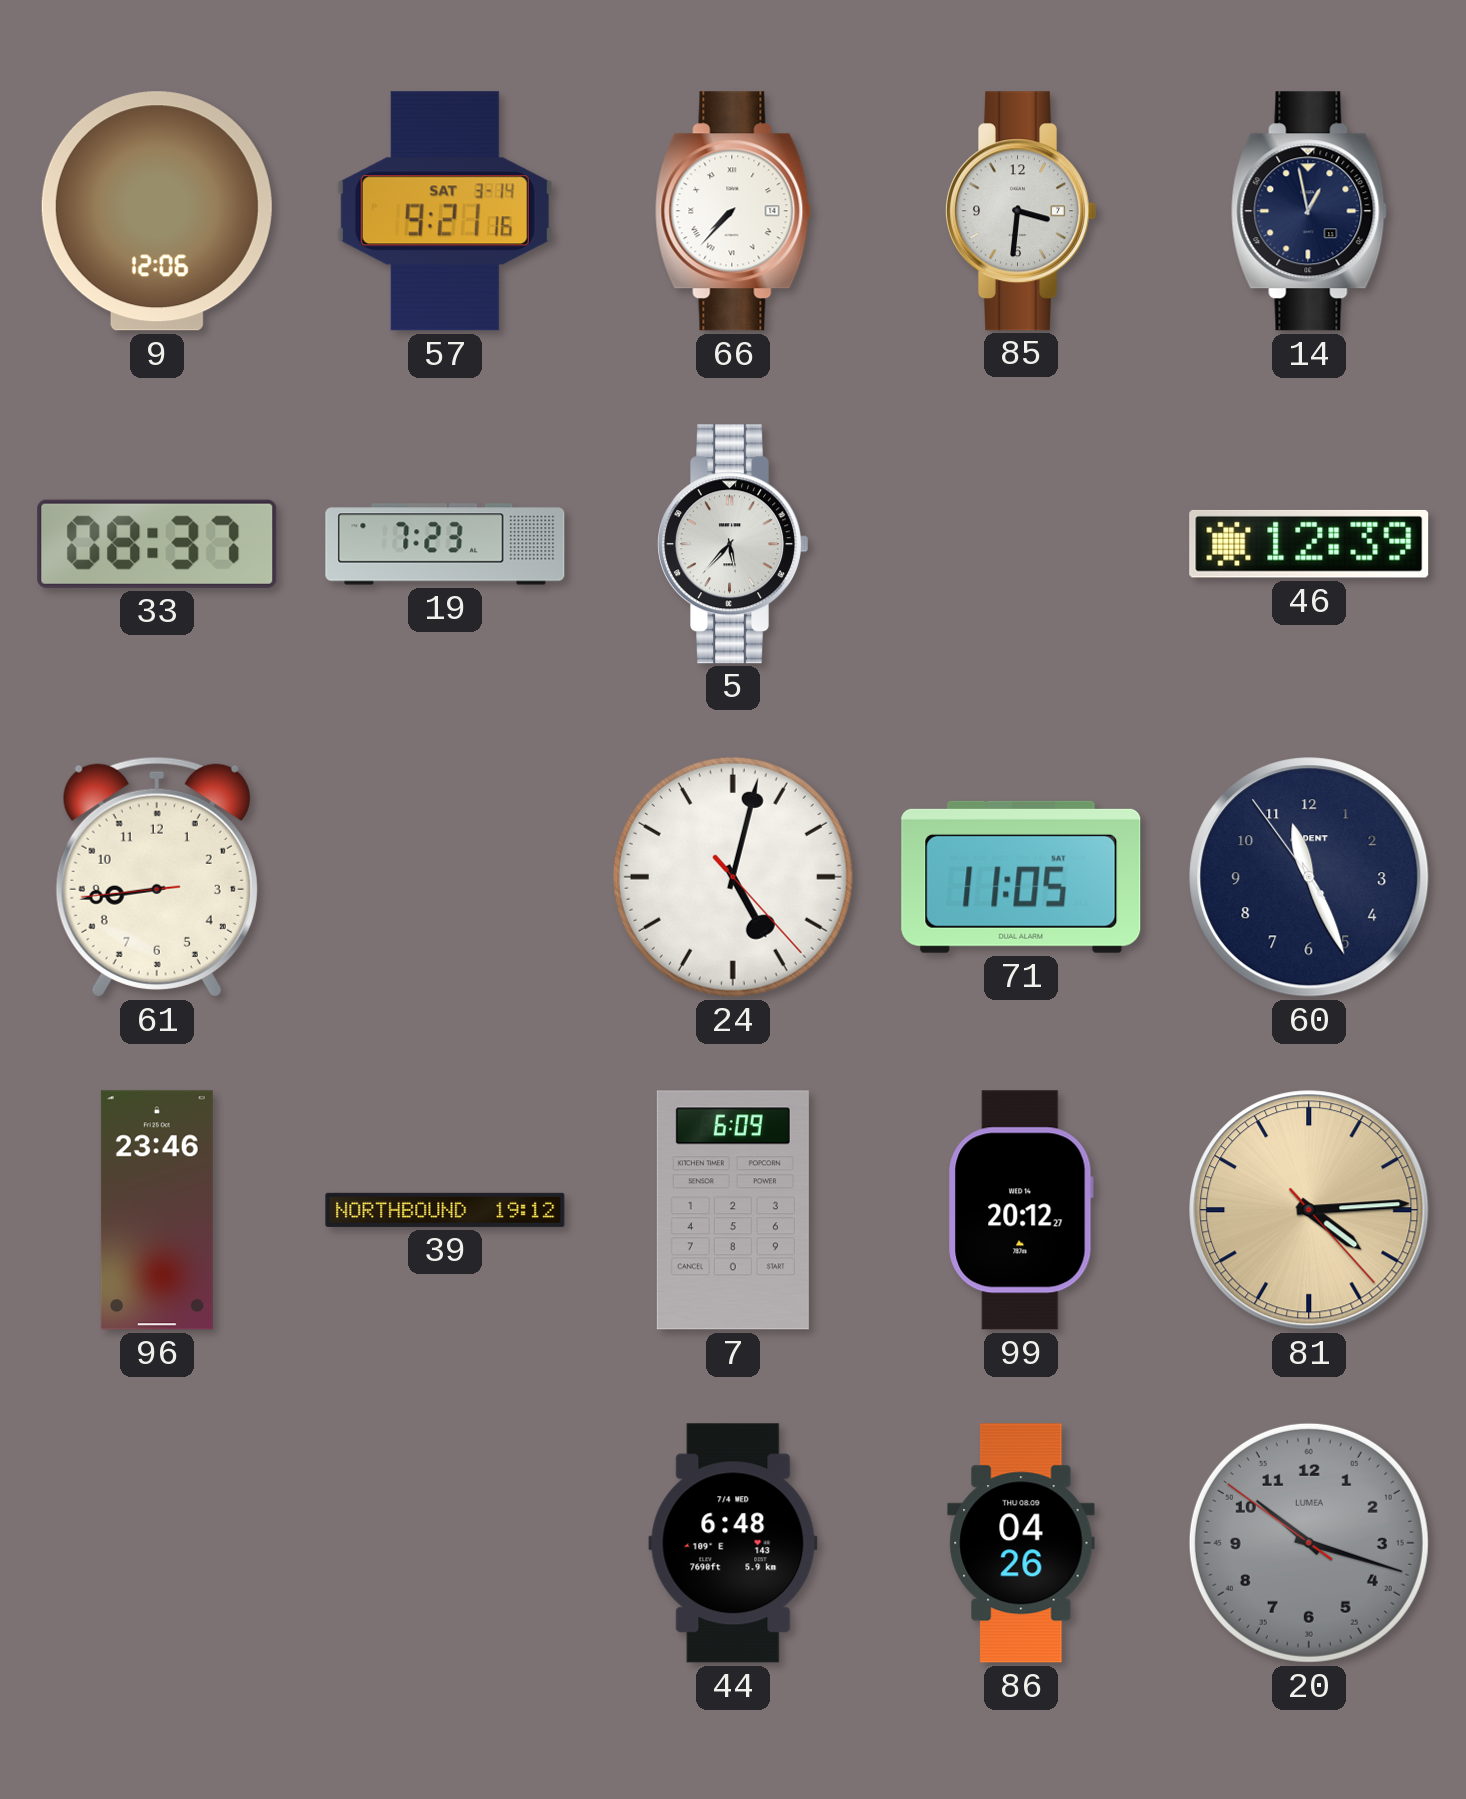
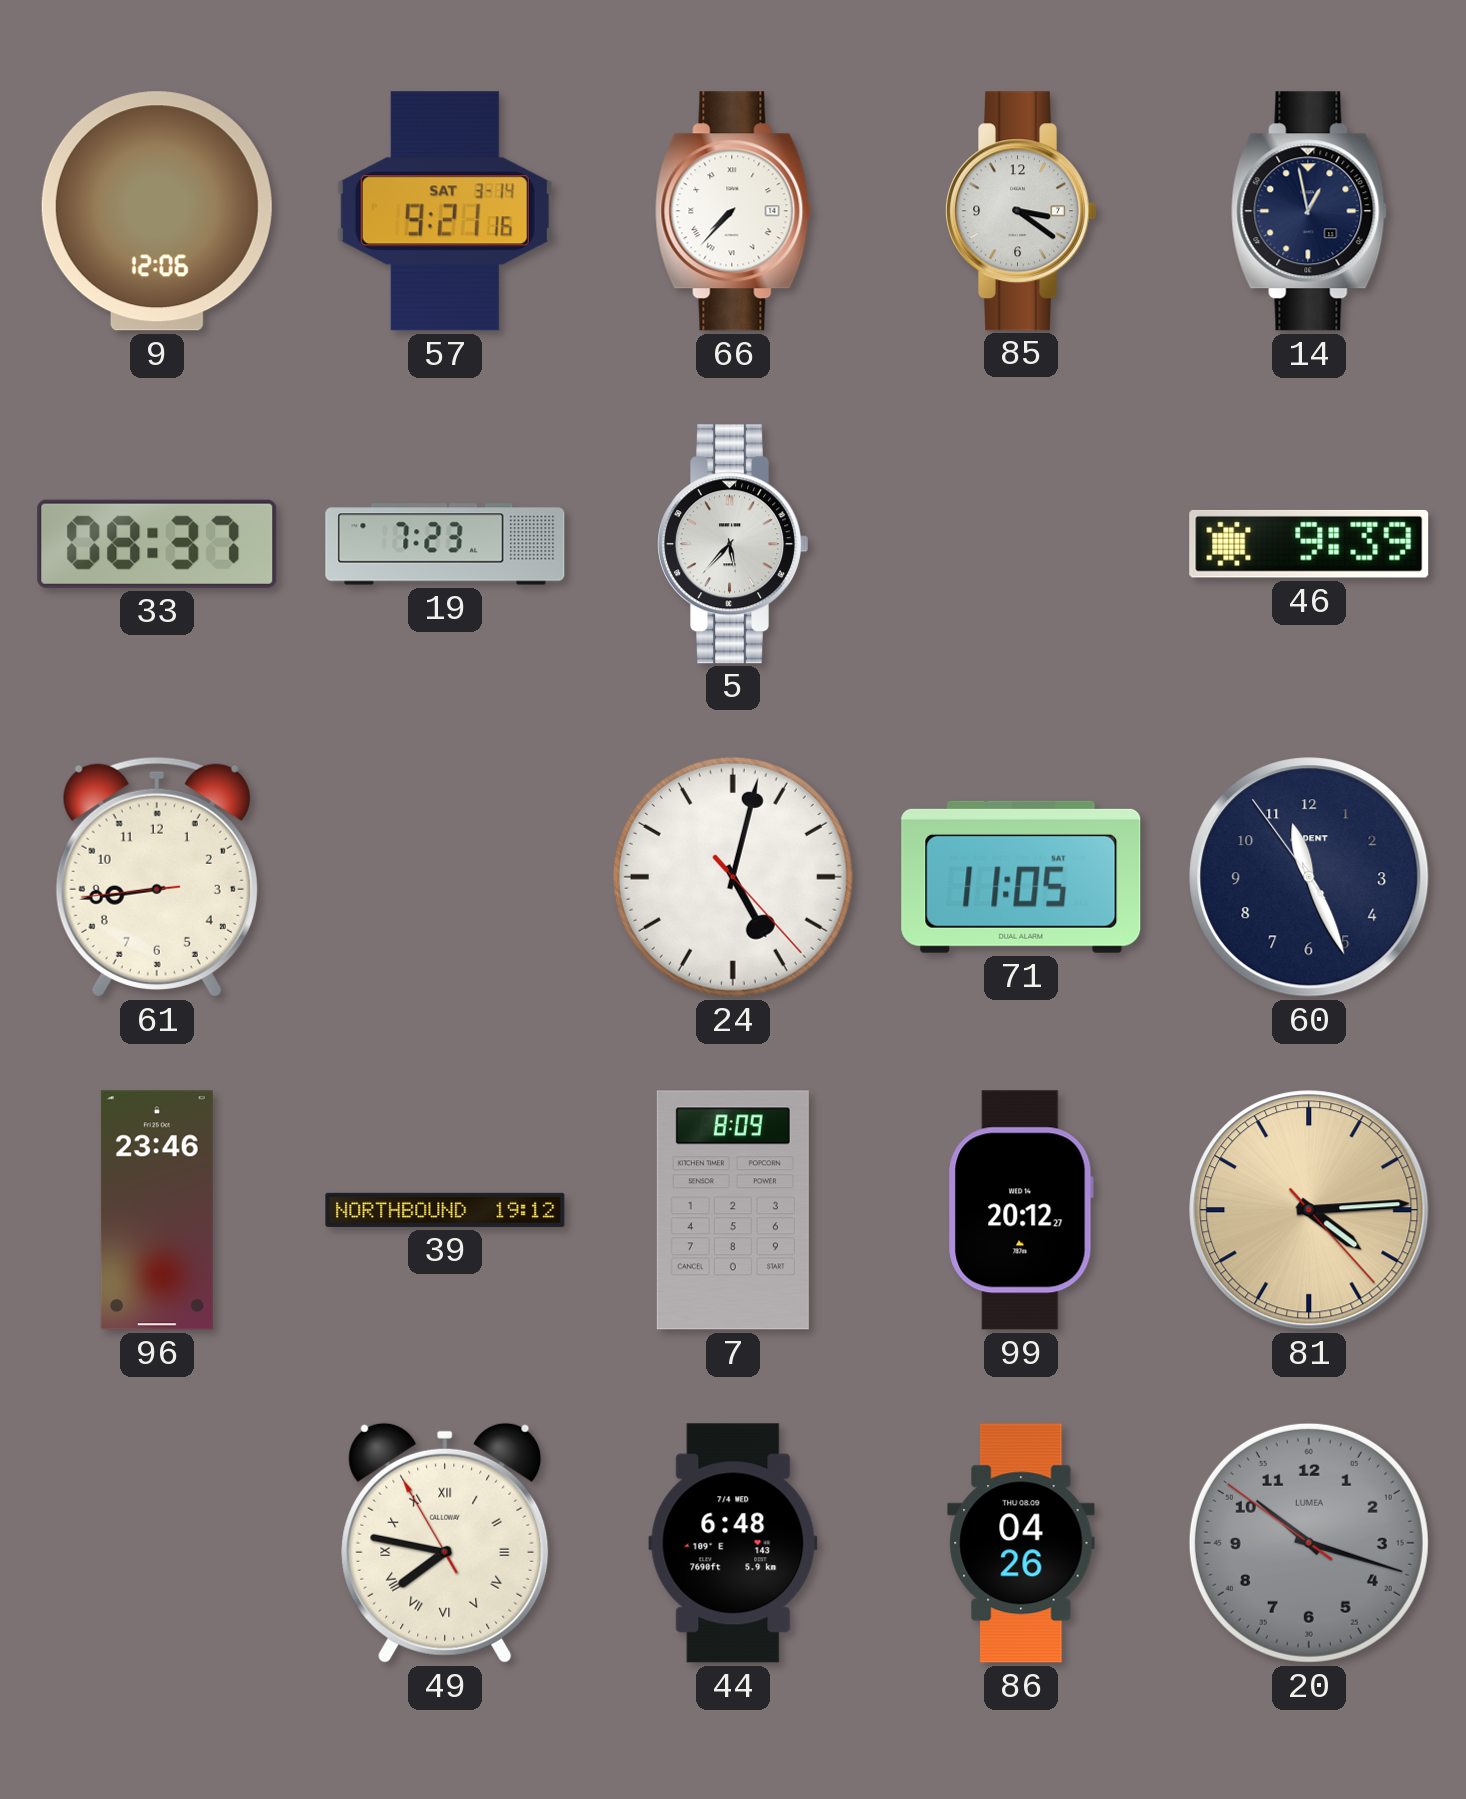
85: 3:31 -> 3:21
46: 12:39 -> 9:39
7: 6:09 -> 8:09
49: none -> 7:46
